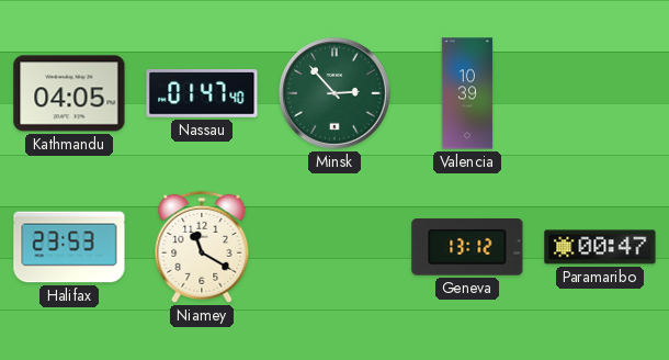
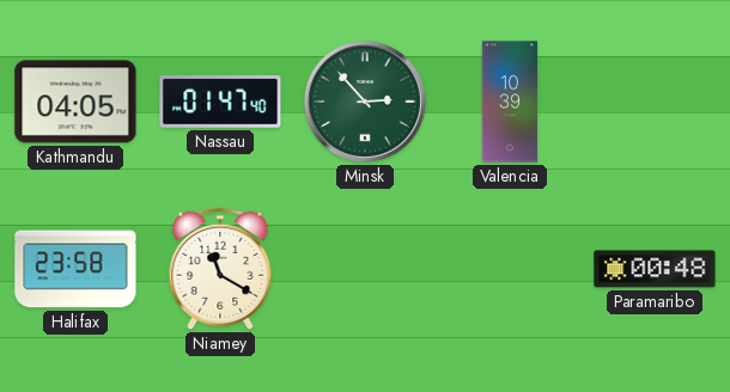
Halifax: 23:53 -> 23:58
Geneva: 13:12 -> none
Paramaribo: 00:47 -> 00:48
